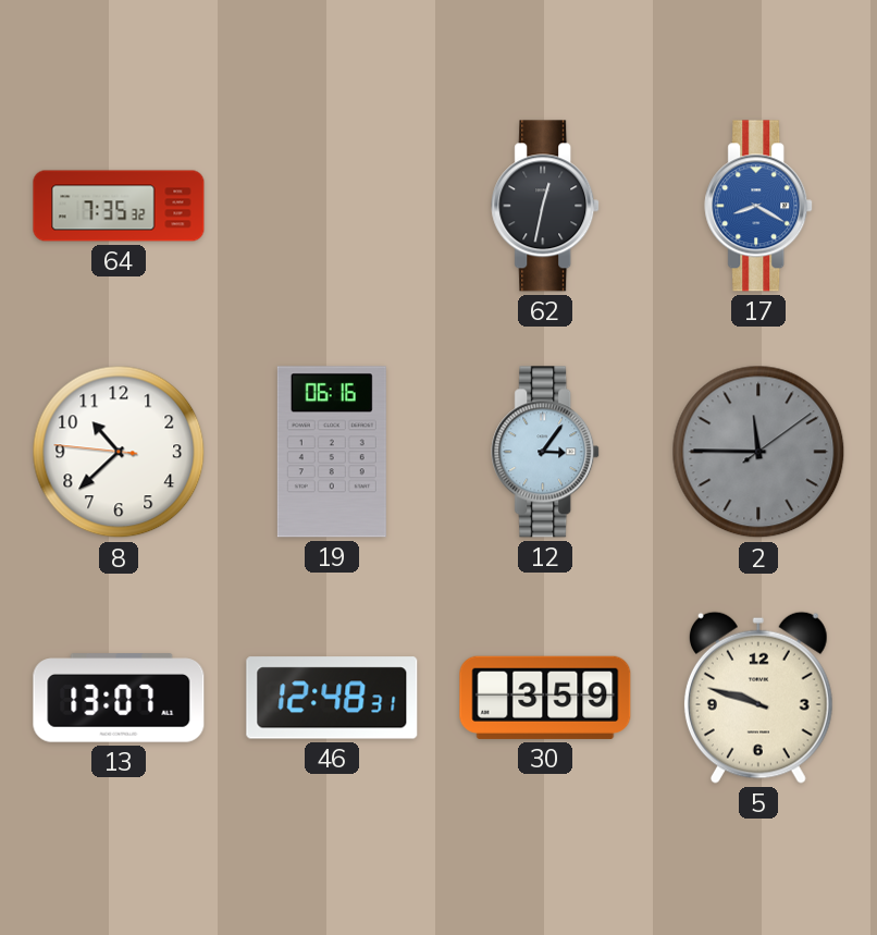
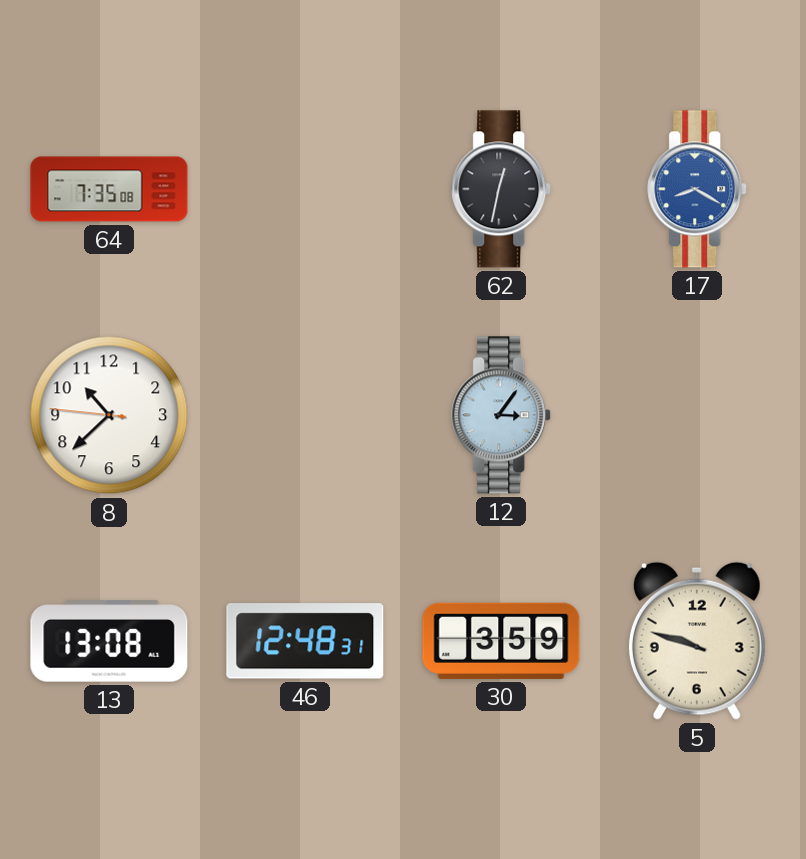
64: 7:35:32 -> 7:35:08
19: 06:16 -> none
2: 11:45 -> none
13: 13:07 -> 13:08
